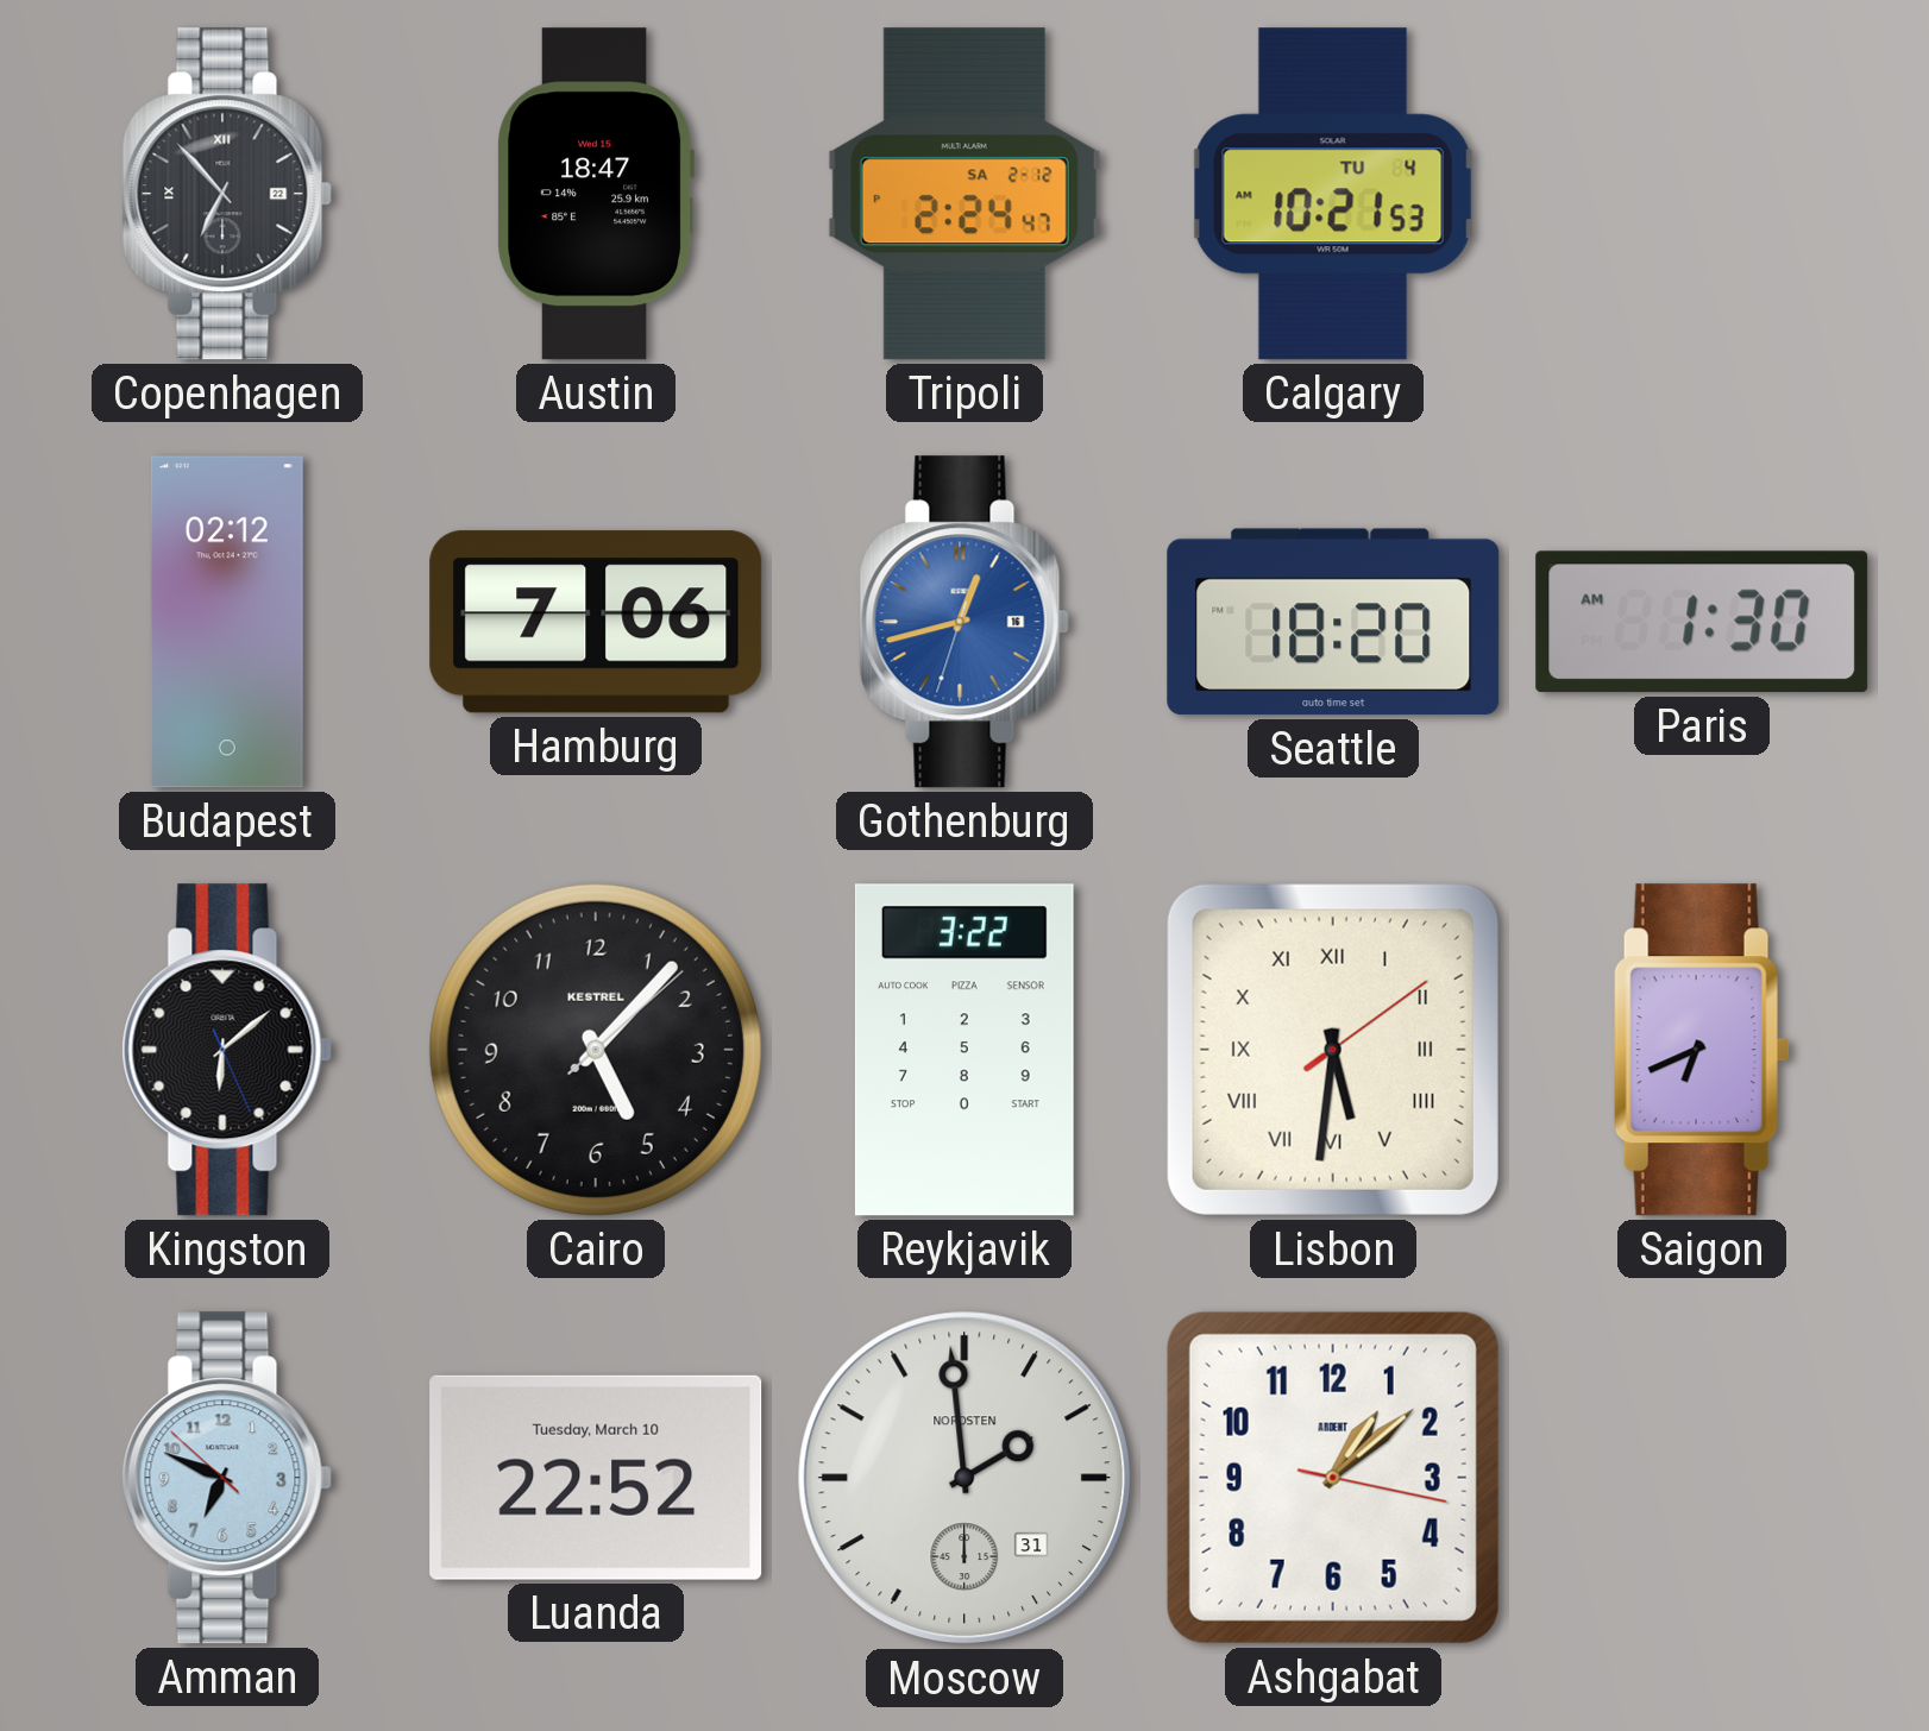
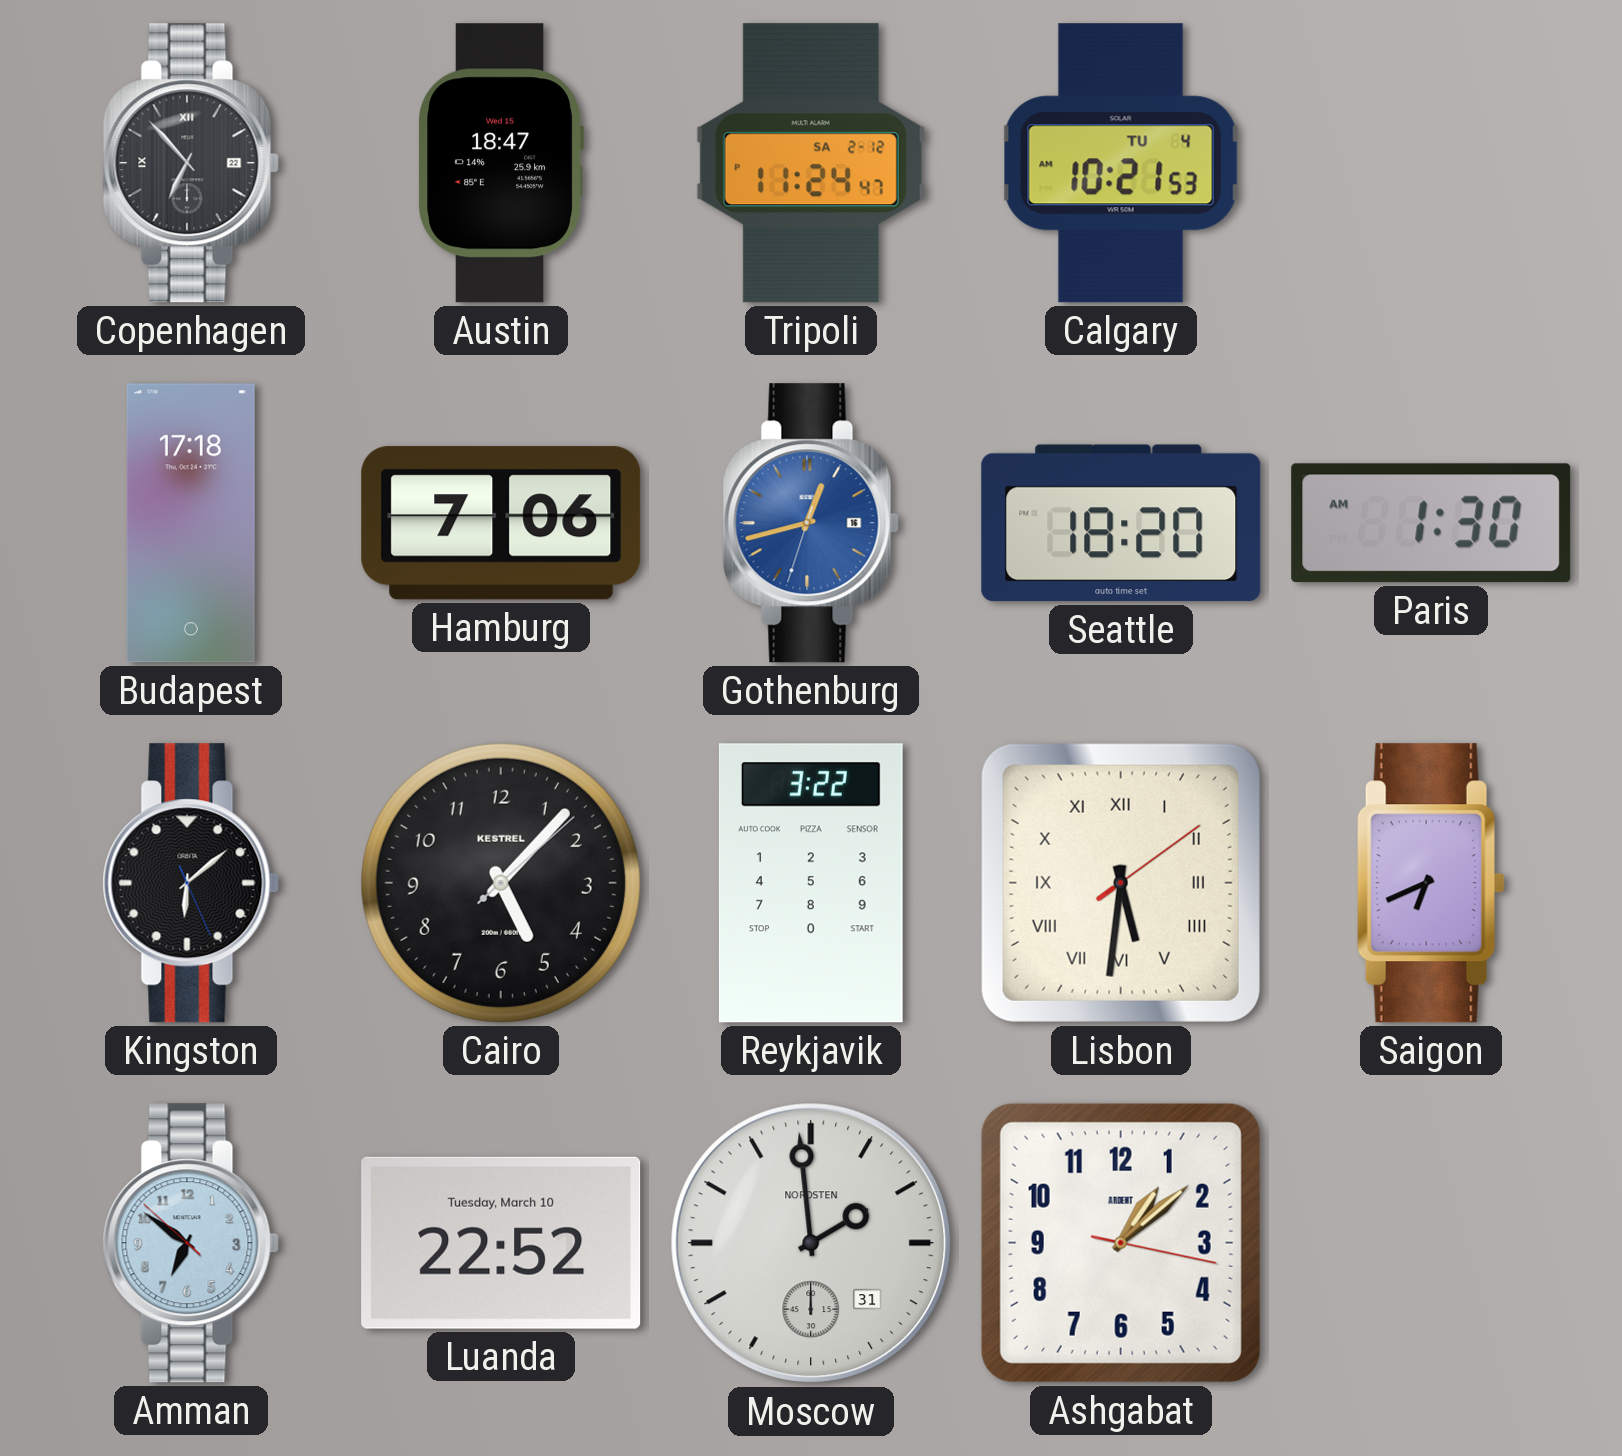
Tripoli: 2:24 -> 11:24
Budapest: 02:12 -> 17:18
Amman: 6:48 -> 6:50
